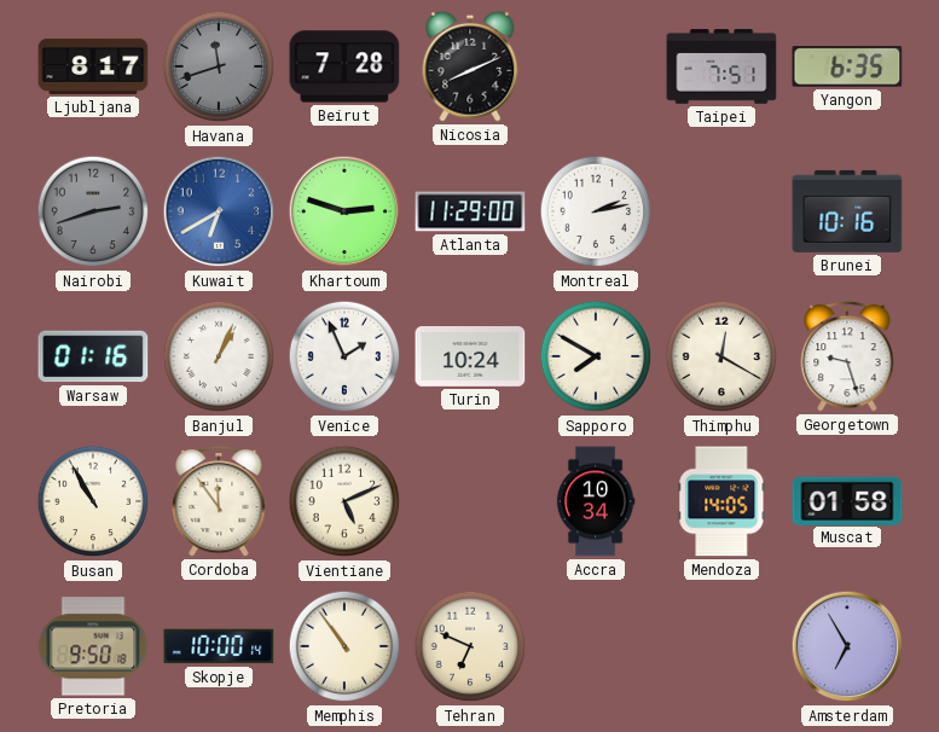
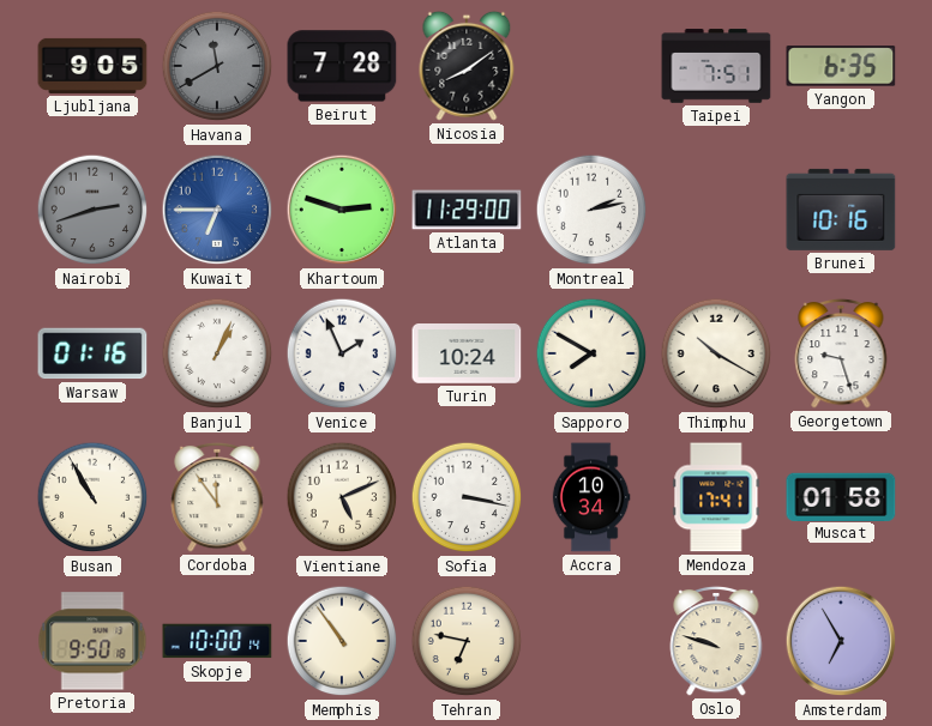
Ljubljana: 8:17 -> 9:05
Havana: 11:42 -> 11:40
Nicosia: 8:11 -> 8:09
Kuwait: 6:40 -> 6:45
Thimphu: 12:20 -> 10:20
Sofia: none -> 3:17
Mendoza: 14:05 -> 17:41
Tehran: 6:49 -> 6:47
Oslo: none -> 9:48
